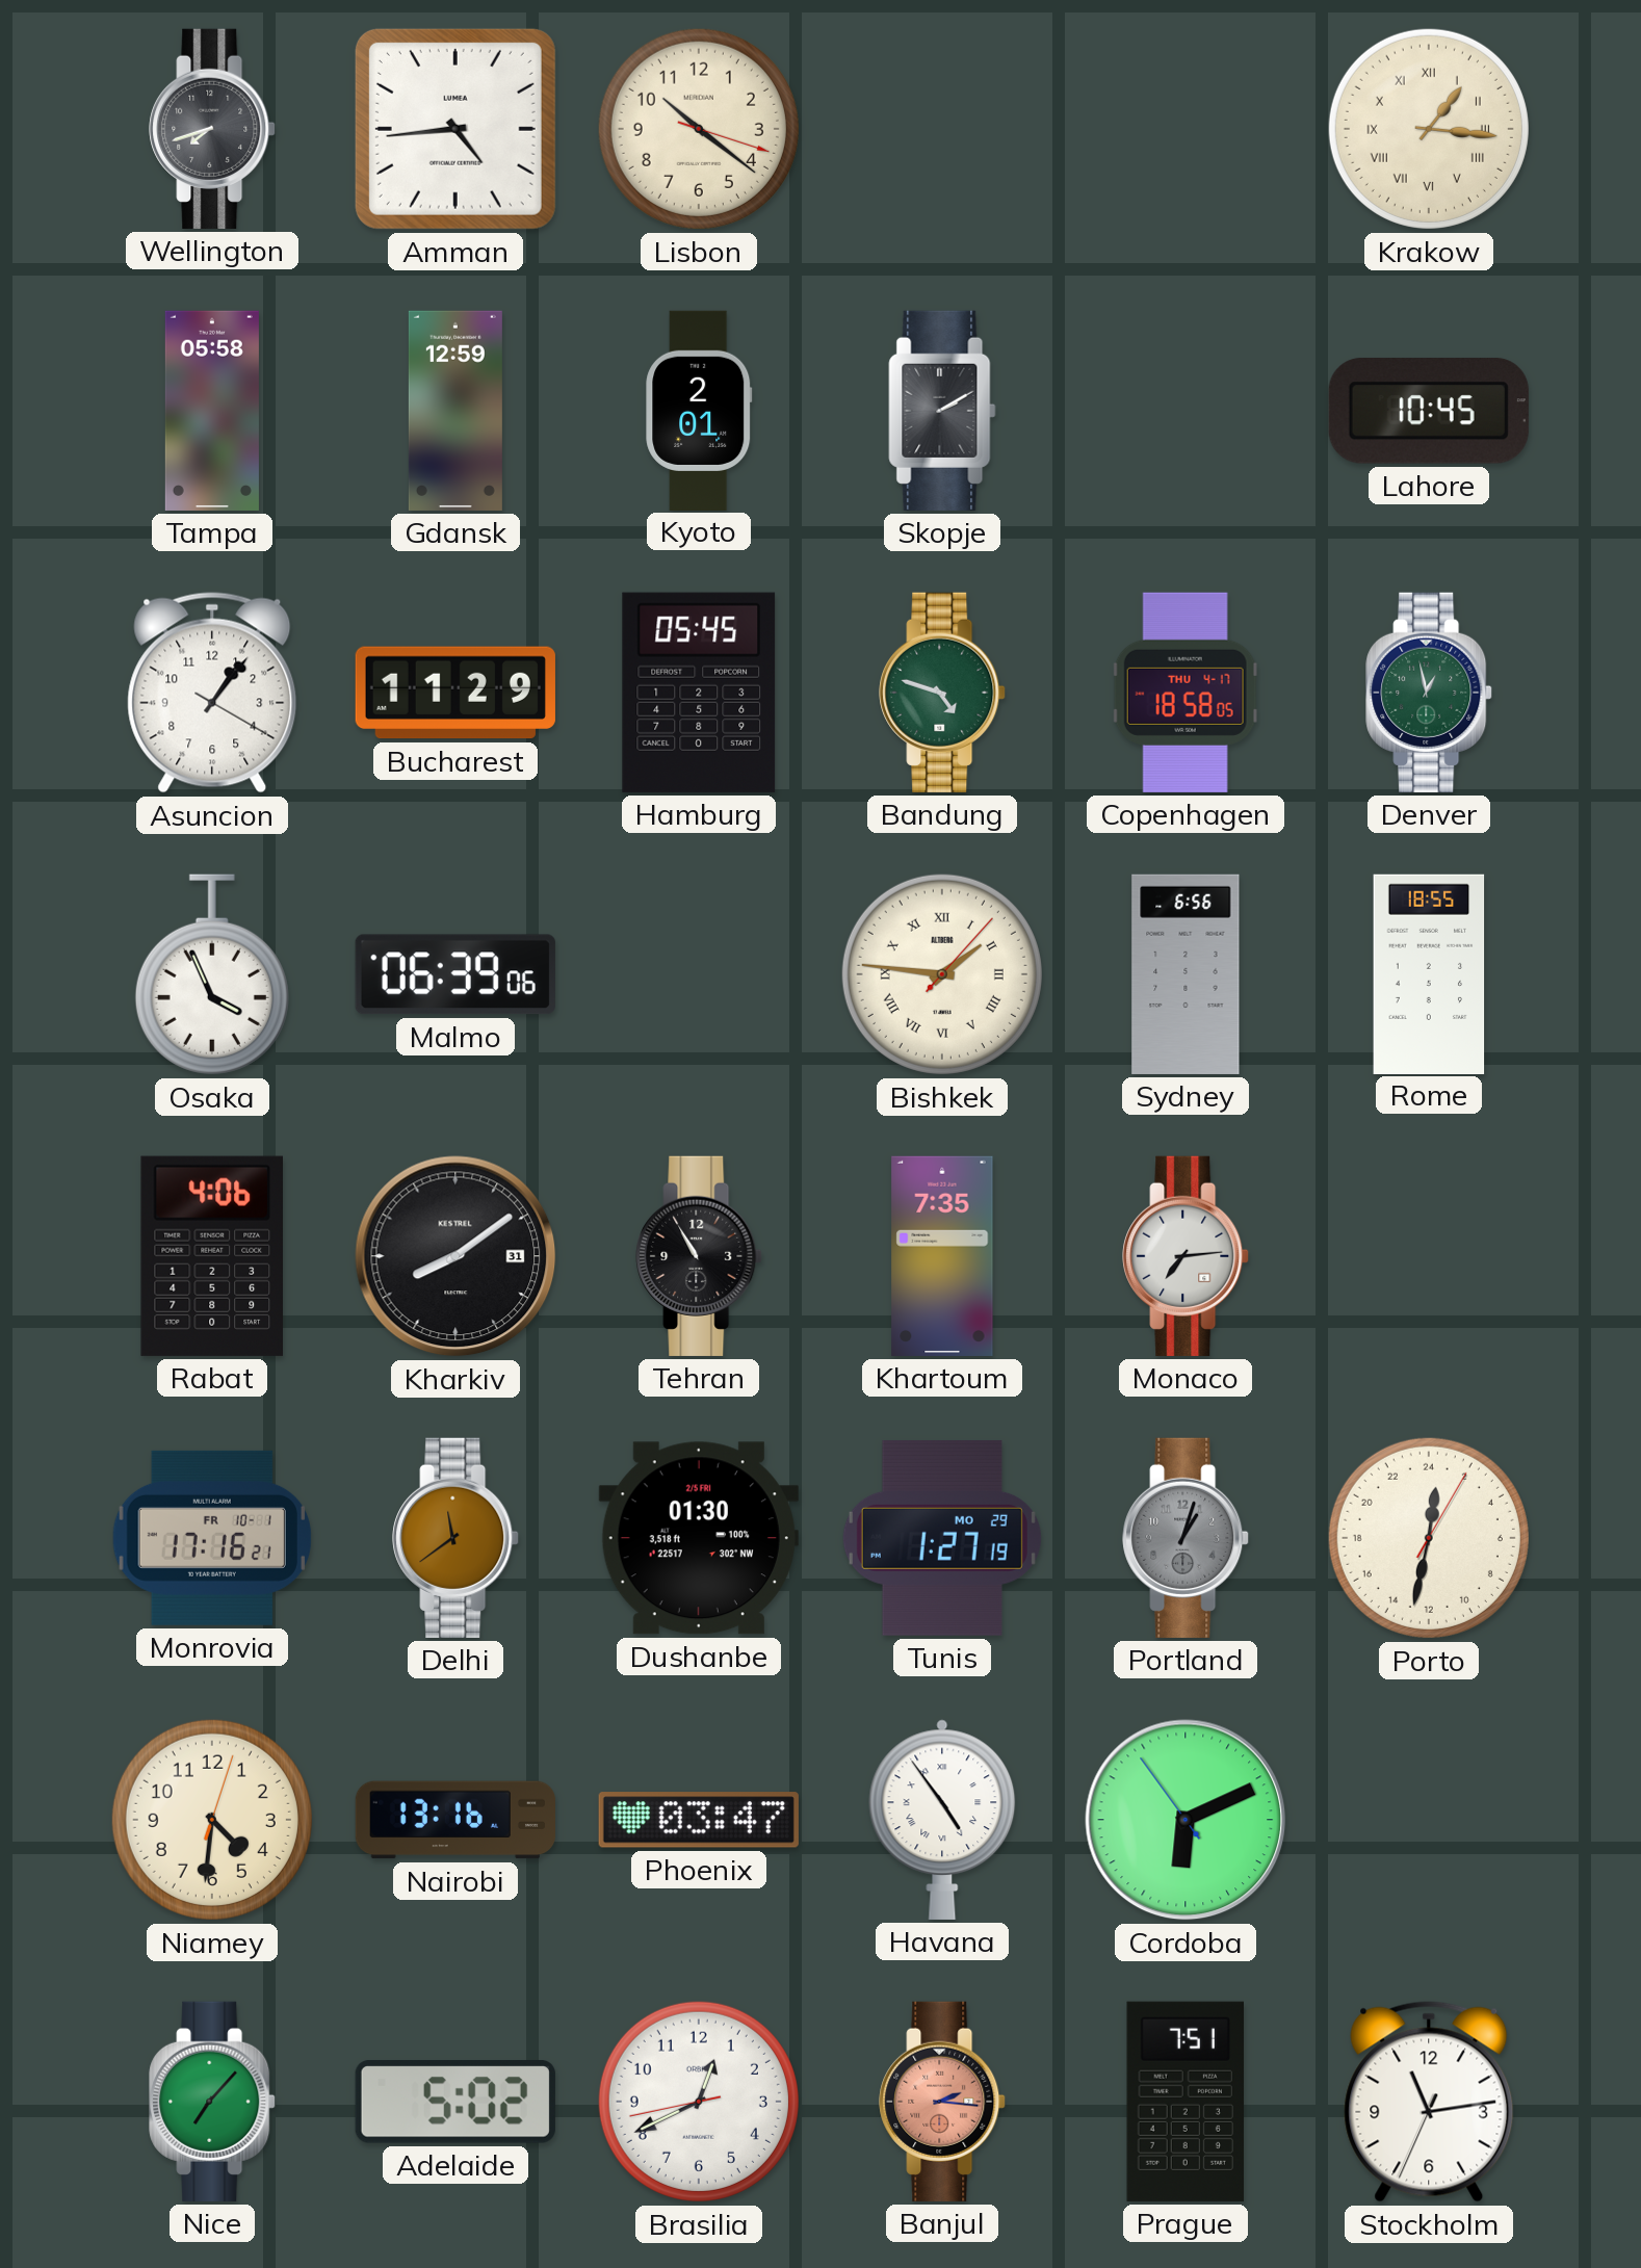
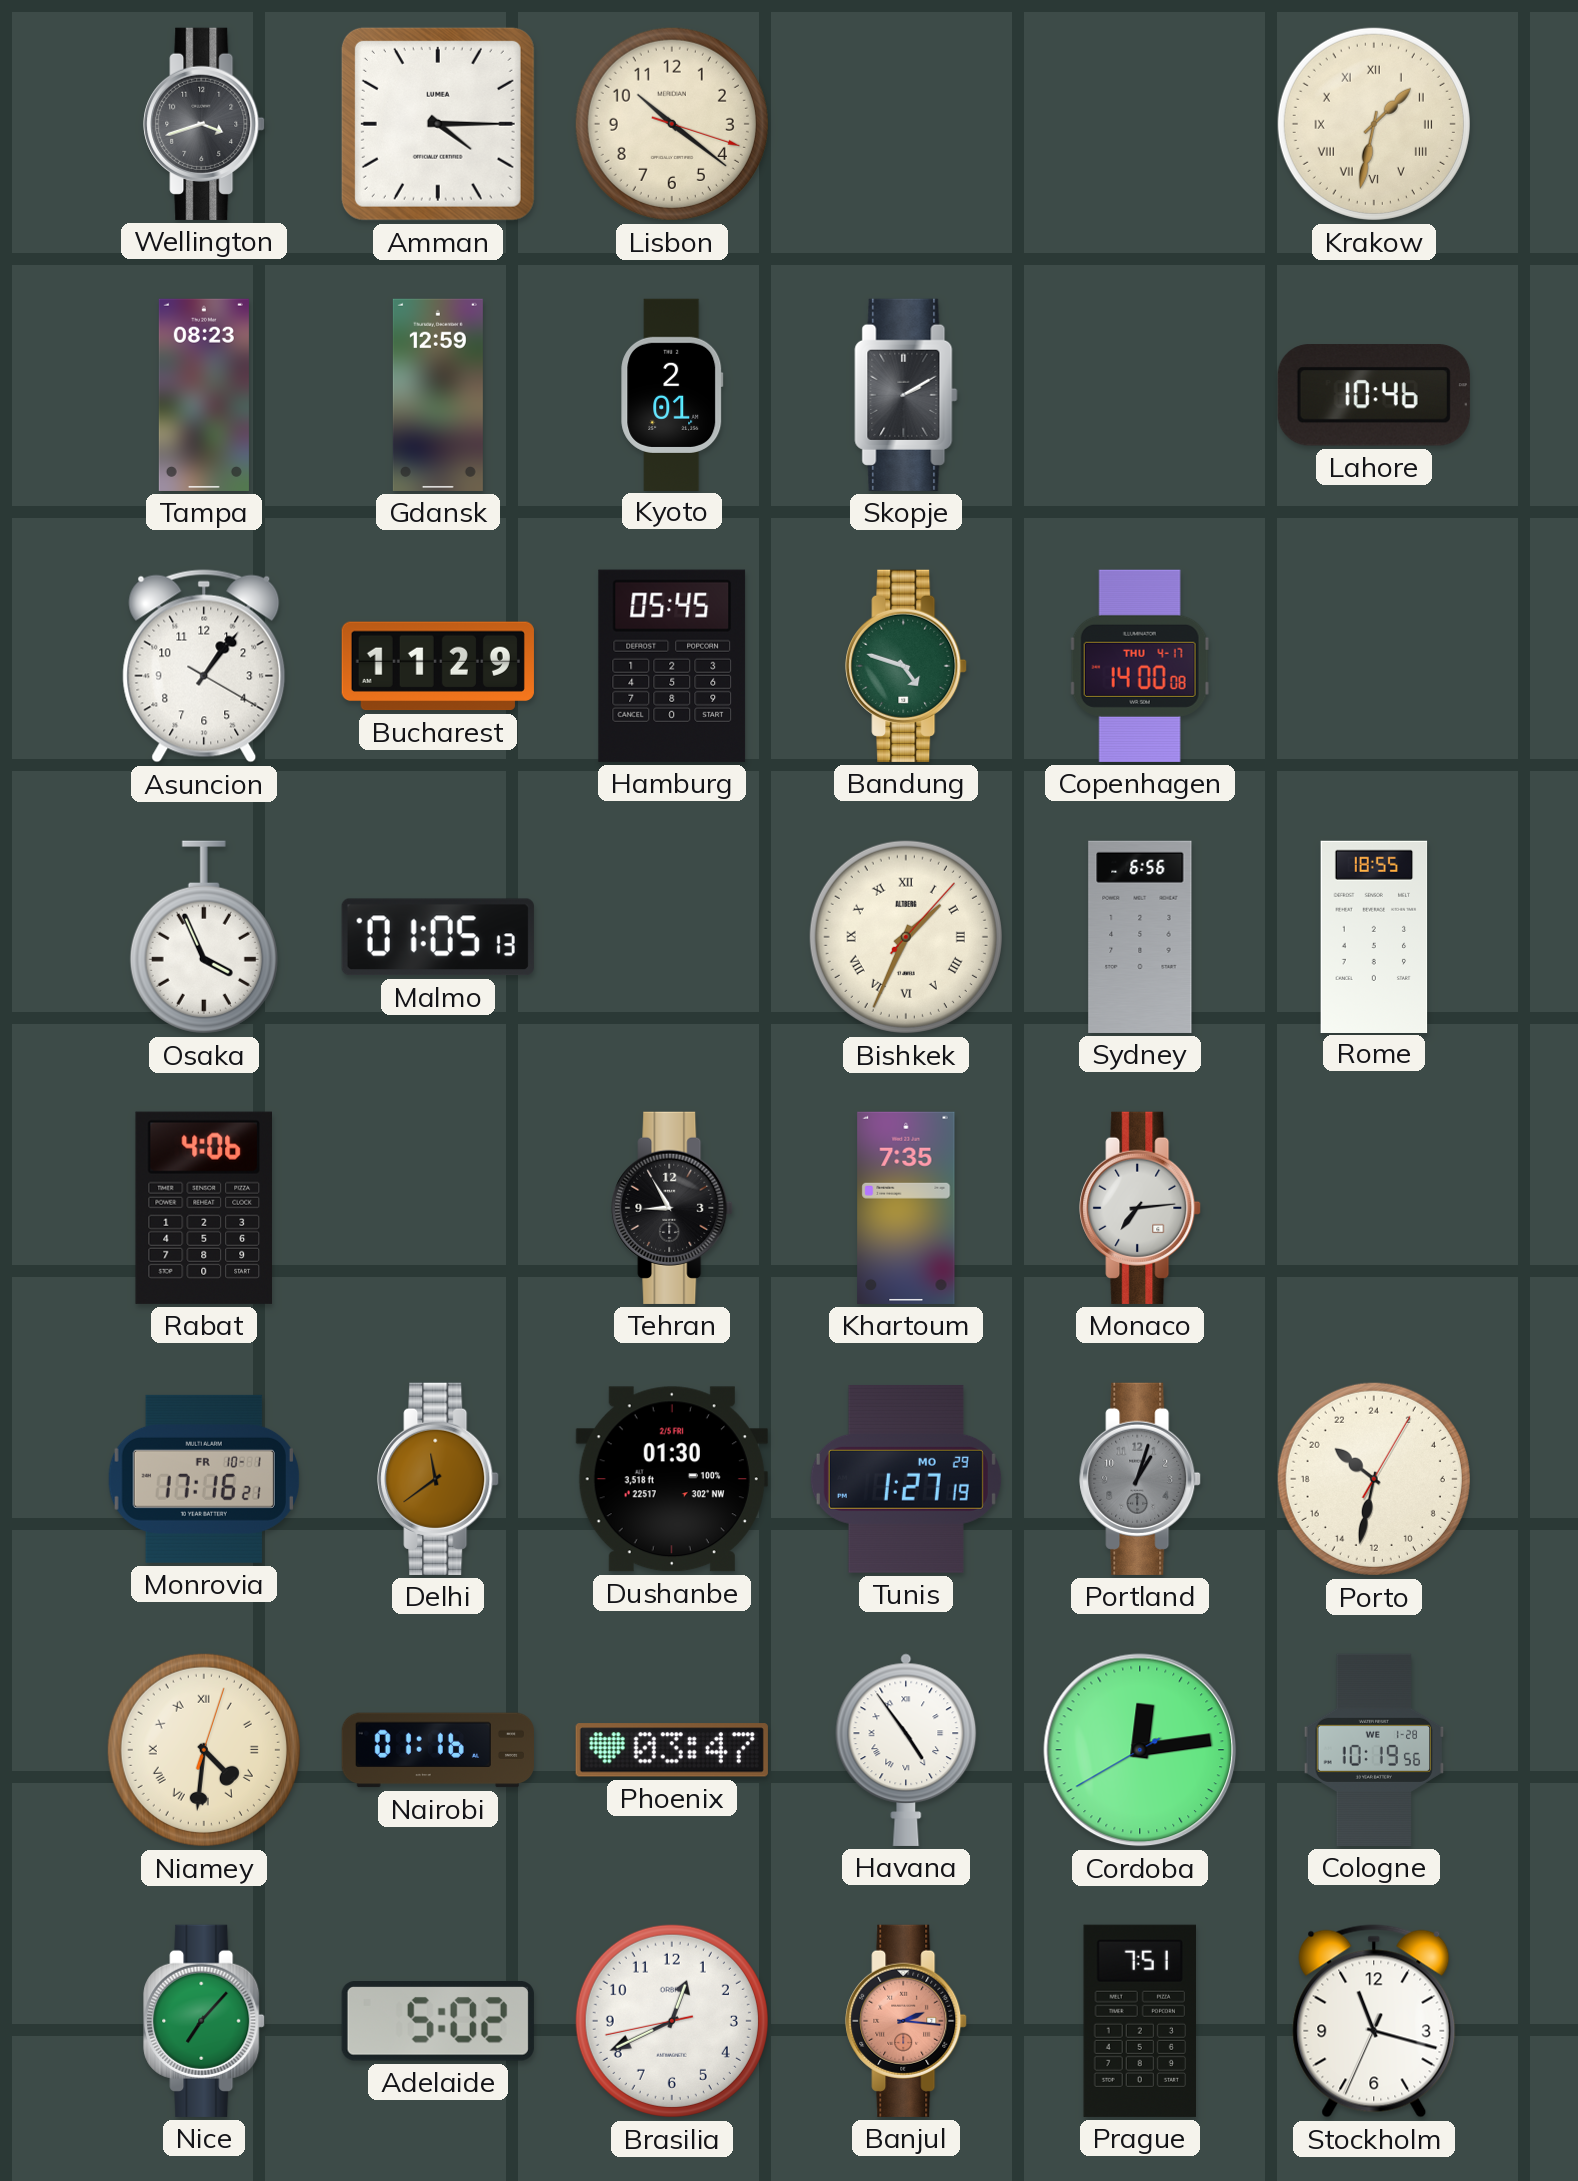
Wellington: 7:42 -> 3:42
Amman: 4:44 -> 4:15
Krakow: 1:16 -> 1:32
Tampa: 05:58 -> 08:23
Lahore: 10:45 -> 10:46
Copenhagen: 18:58 -> 14:00
Denver: 12:58 -> none
Malmo: 06:39 -> 01:05
Bishkek: 1:46 -> 1:34
Kharkiv: 8:09 -> none
Tehran: 10:55 -> 8:55
Porto: 0:32 -> 20:32
Niamey numerals: Arabic -> Roman
Nairobi: 13:16 -> 01:16
Cordoba: 6:10 -> 12:13
Cologne: none -> 10:19
Stockholm: 11:13 -> 11:17
